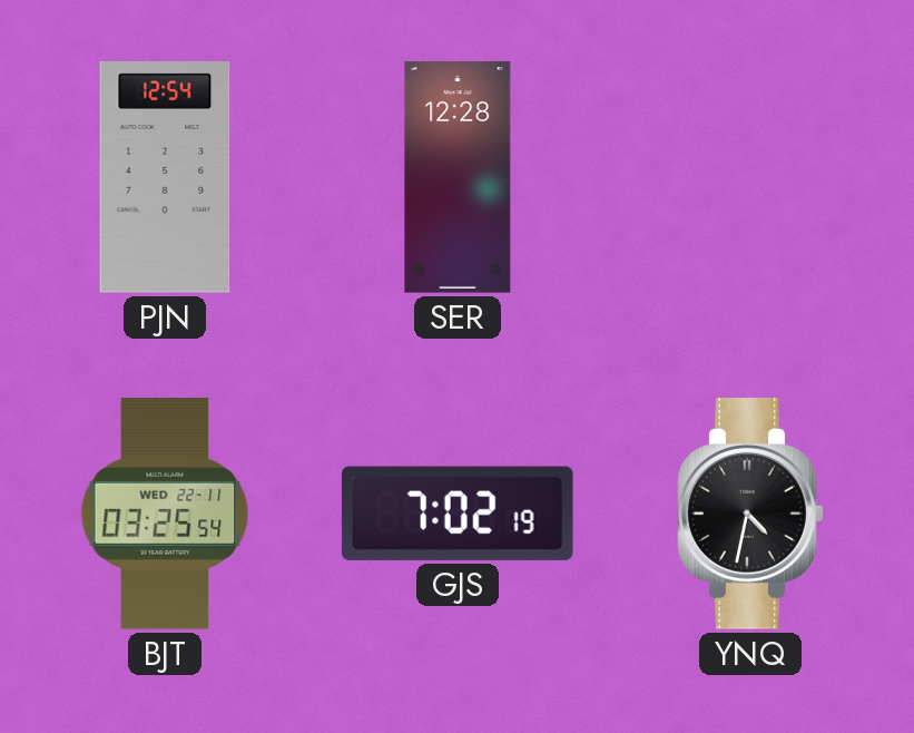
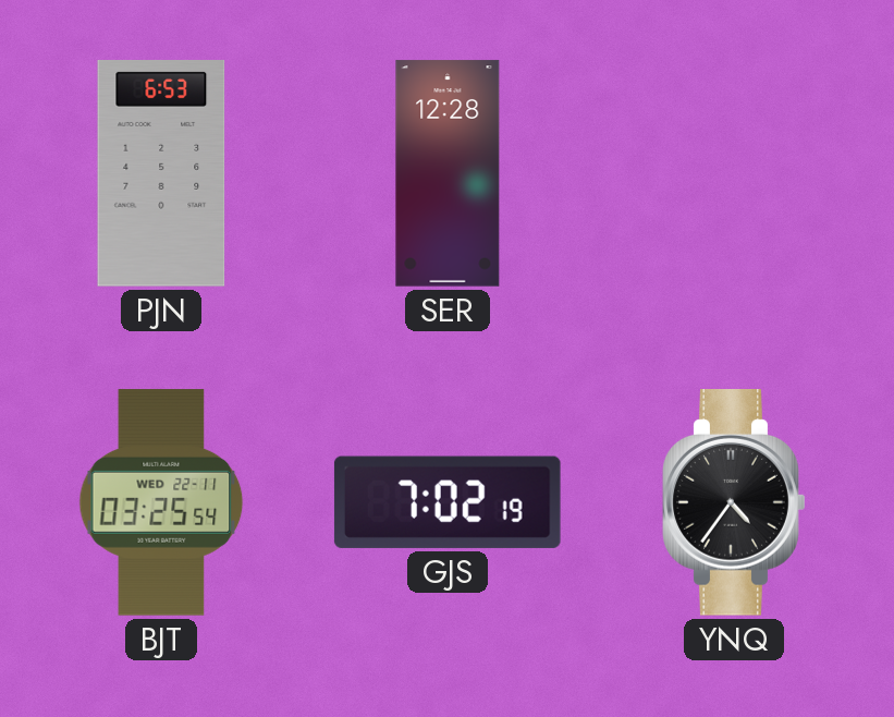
PJN: 12:54 -> 6:53
YNQ: 4:32 -> 4:36
